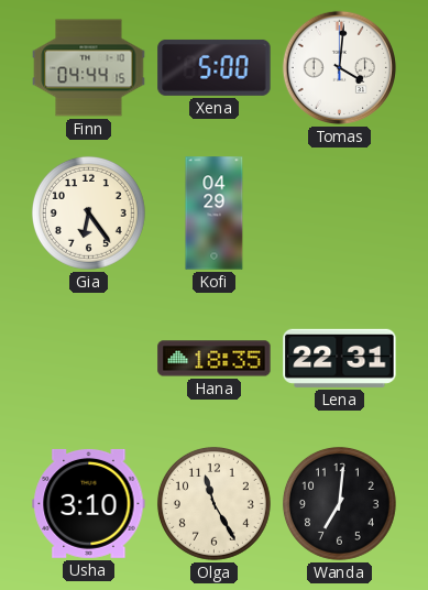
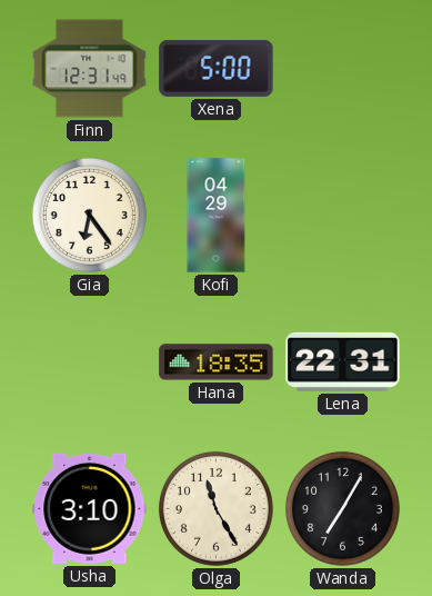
Finn: 04:44 -> 12:31
Tomas: 4:01 -> none
Wanda: 7:01 -> 7:05
